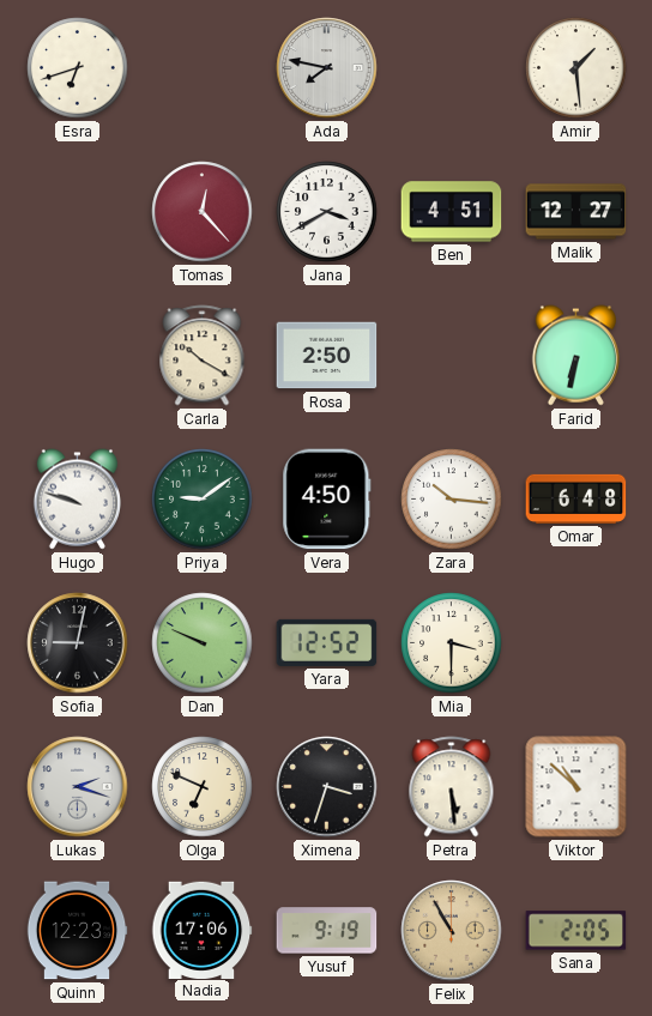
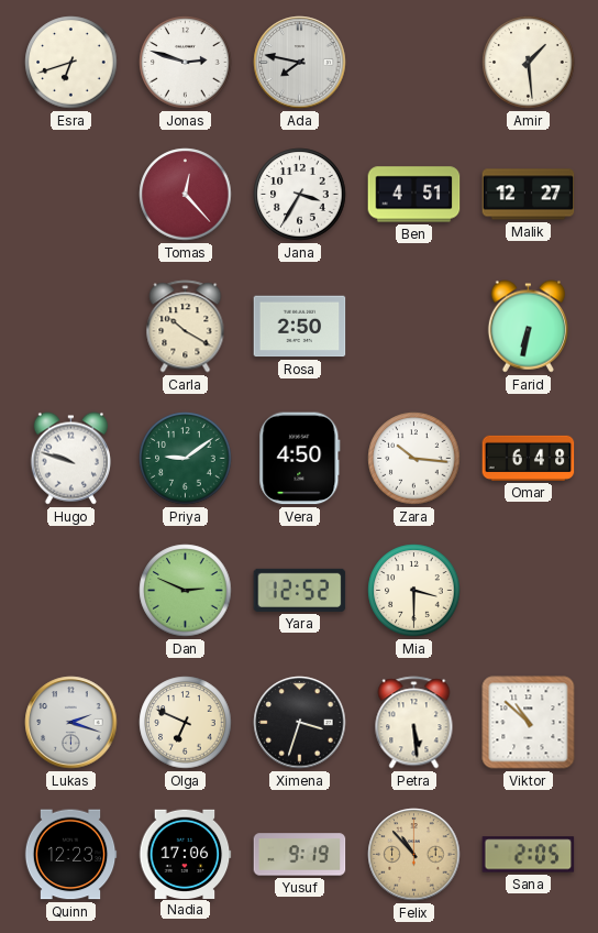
Jonas: none -> 2:48
Jana: 3:40 -> 3:35
Sofia: 9:02 -> none
Dan: 9:49 -> 2:49
Felix: 10:55 -> 10:53
